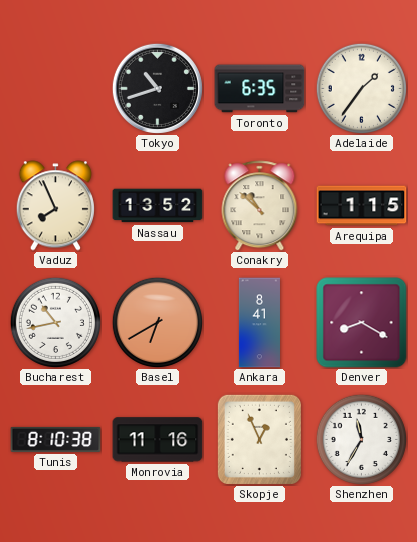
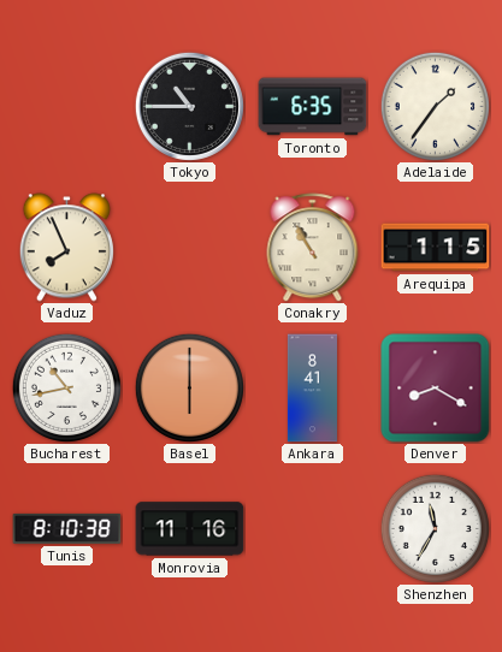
Tokyo: 10:42 -> 10:45
Nassau: 13:52 -> none
Conakry: 10:52 -> 10:55
Basel: 6:40 -> 6:00
Skopje: 12:56 -> none
